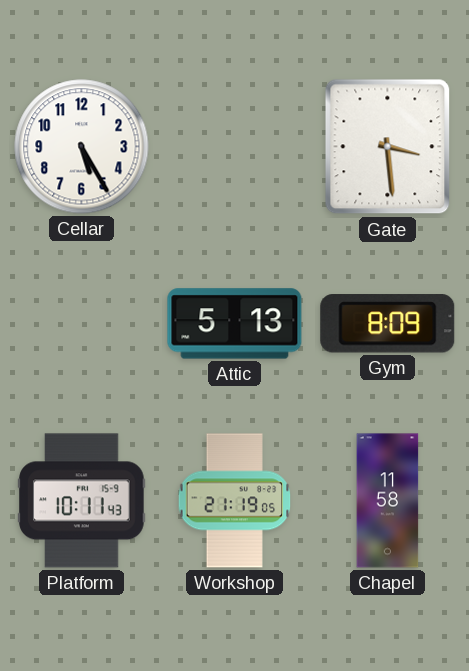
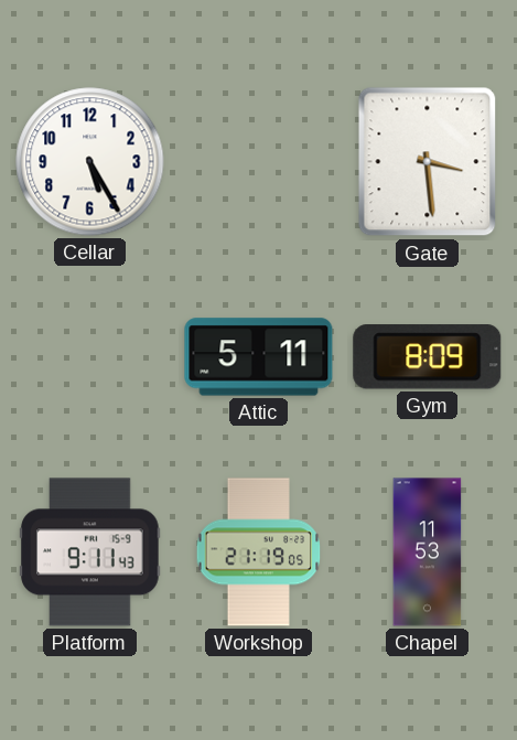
Attic: 5:13 -> 5:11
Platform: 10:11 -> 9:11
Chapel: 11:58 -> 11:53
